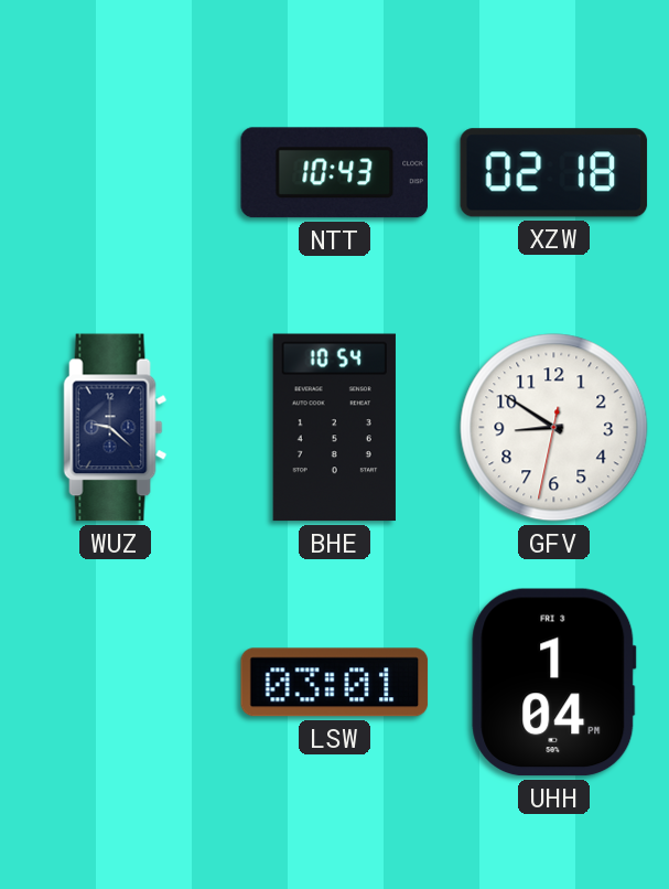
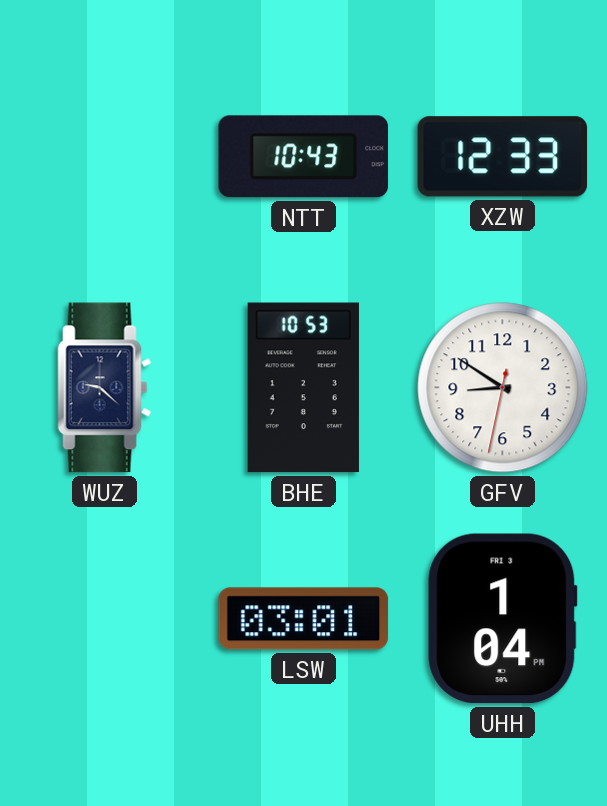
XZW: 02:18 -> 12:33
BHE: 10:54 -> 10:53
